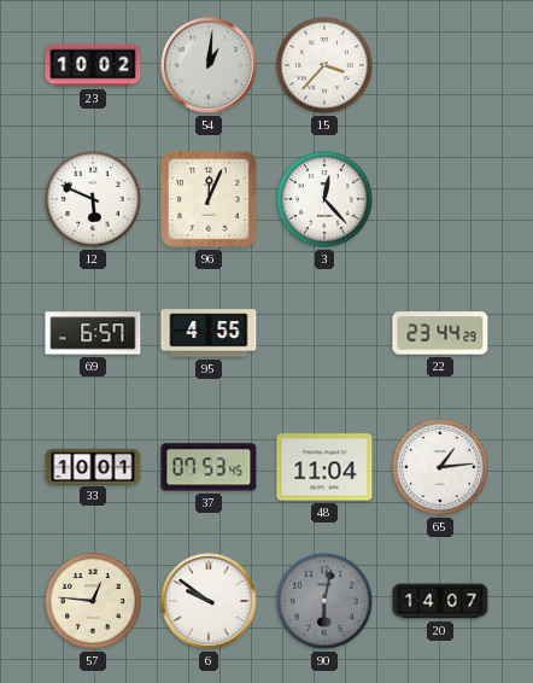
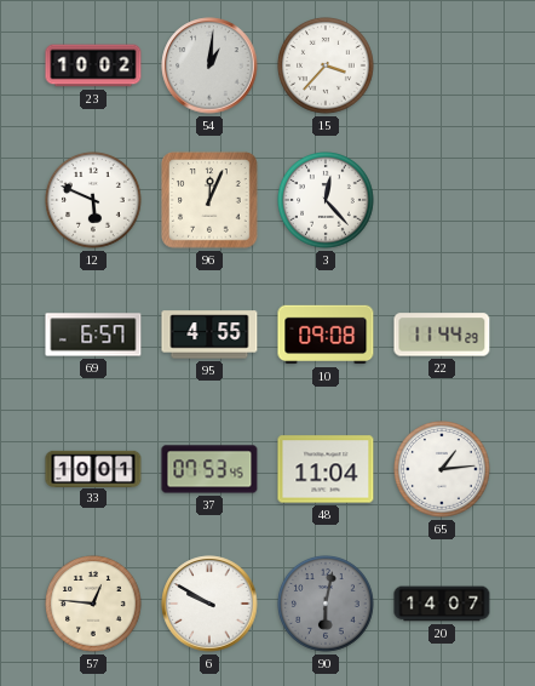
10: none -> 09:08
22: 23:44 -> 11:44
6: 9:51 -> 9:50
